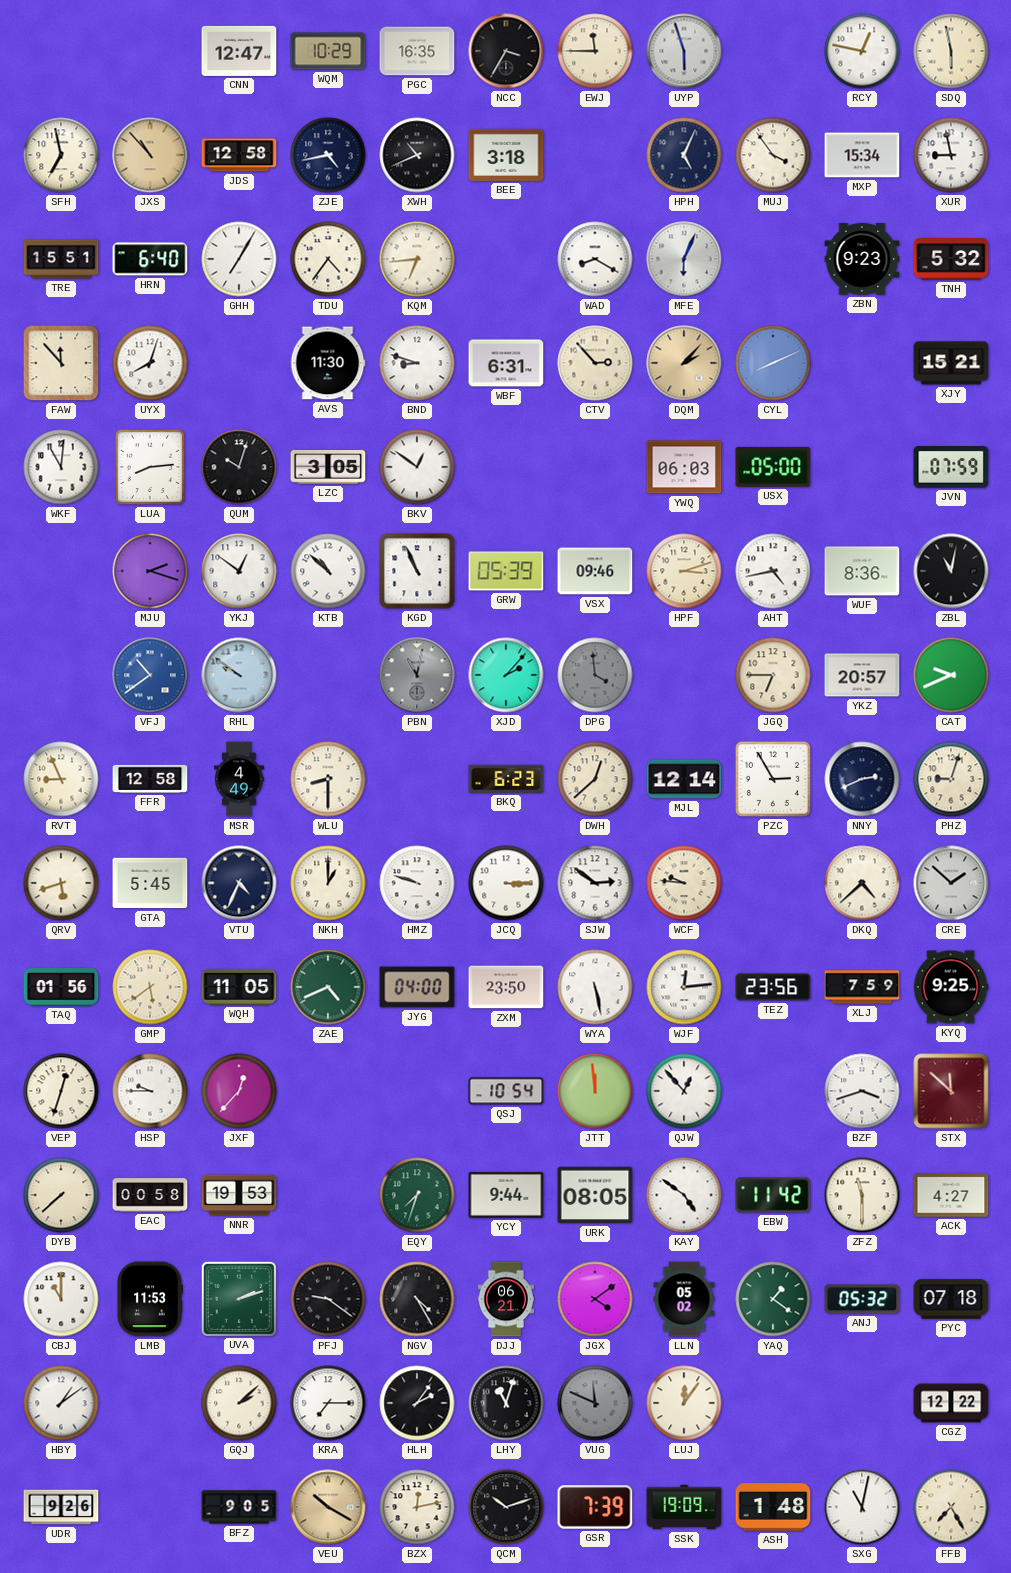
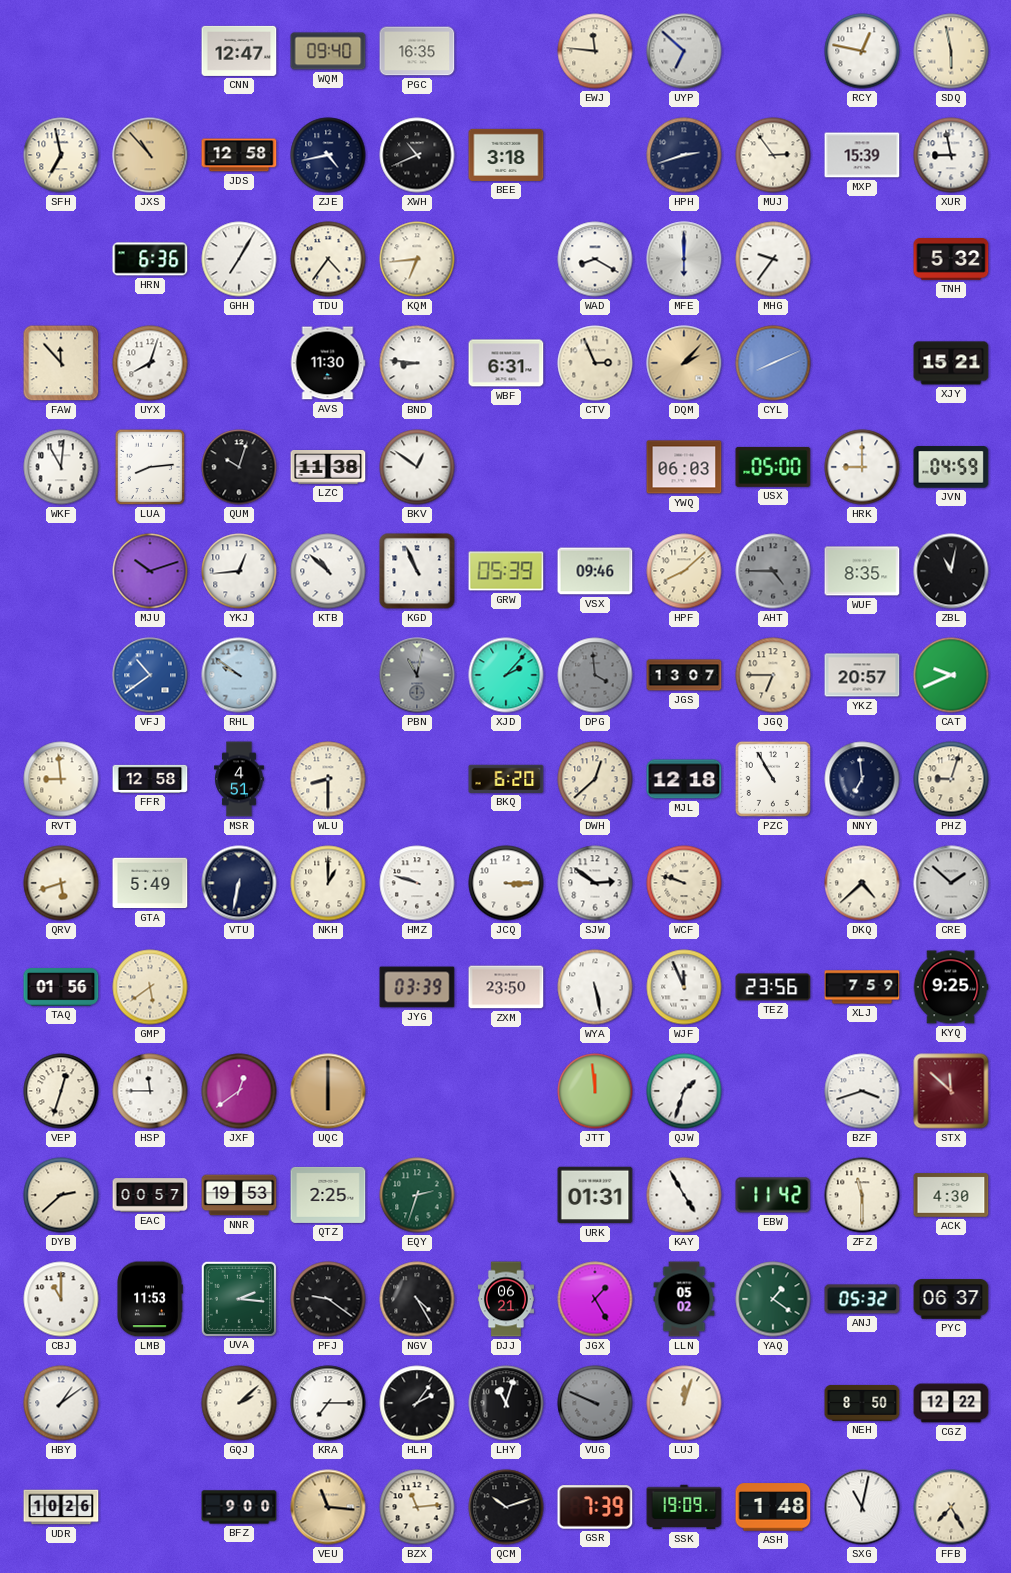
WQM: 10:29 -> 09:40
NCC: 3:35 -> none
EWJ: 11:45 -> 11:46
UYP: 5:57 -> 6:52
HPH: 5:04 -> 2:42
MUJ: 3:54 -> 2:54
MXP: 15:34 -> 15:39
TRE: 15:51 -> none
HRN: 6:40 -> 6:36
MFE: 6:04 -> 6:00
MHG: none -> 9:36
ZBN: 9:23 -> none
BND: 8:48 -> 8:46
CTV: 2:53 -> 2:56
LZC: 3:05 -> 11:38
HRK: none -> 9:00
JVN: 07:59 -> 04:59
MJU: 2:18 -> 10:12
YKJ: 12:51 -> 12:44
HPF: 3:12 -> 8:08
AHT: 4:43 -> 4:45
AHT dial: white -> grey
WUF: 8:36 -> 8:35
JGS: none -> 13:07
RVT: 8:56 -> 8:59
MSR: 4:49 -> 4:51
BKQ: 6:23 -> 6:20
MJL: 12:14 -> 12:18
PZC: 2:55 -> 10:55
NNY: 2:41 -> 6:59
GTA: 5:45 -> 5:49
VTU: 4:34 -> 6:32
WCF: 9:46 -> 9:48
WQH: 11:05 -> none
ZAE: 4:41 -> none
JYG: 04:00 -> 03:39
WJF: 12:14 -> 11:56
HSP: 9:45 -> 11:45
JXF: 12:37 -> 12:39
UQC: none -> 6:00
QSJ: 10:54 -> none
QJW: 12:53 -> 1:33
DYB: 7:38 -> 2:38
EAC: 00:58 -> 00:57
QTZ: none -> 2:25
EQY: 7:33 -> 2:33
YCY: 9:44 -> none
URK: 08:05 -> 01:31
KAY: 4:51 -> 4:55
ACK: 4:27 -> 4:30
UVA: 2:12 -> 2:16
JGX: 4:09 -> 1:25
PYC: 07:18 -> 06:37
VUG: 11:49 -> 9:49
LUJ: 12:06 -> 12:03
NEH: none -> 8:50
UDR: 9:26 -> 10:26
BFZ: 9:05 -> 9:00
VEU: 10:20 -> 11:16
BZX: 12:13 -> 11:14
